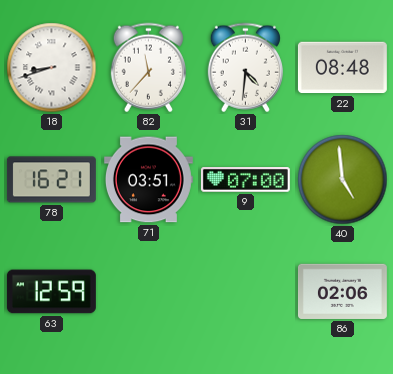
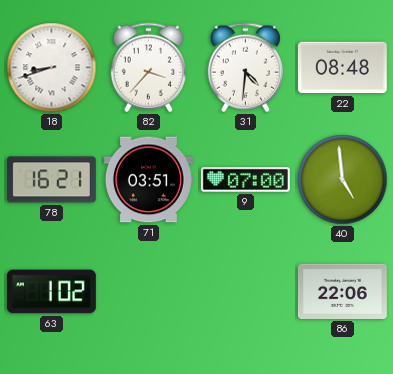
82: 11:37 -> 3:37
63: 12:59 -> 1:02
86: 02:06 -> 22:06
